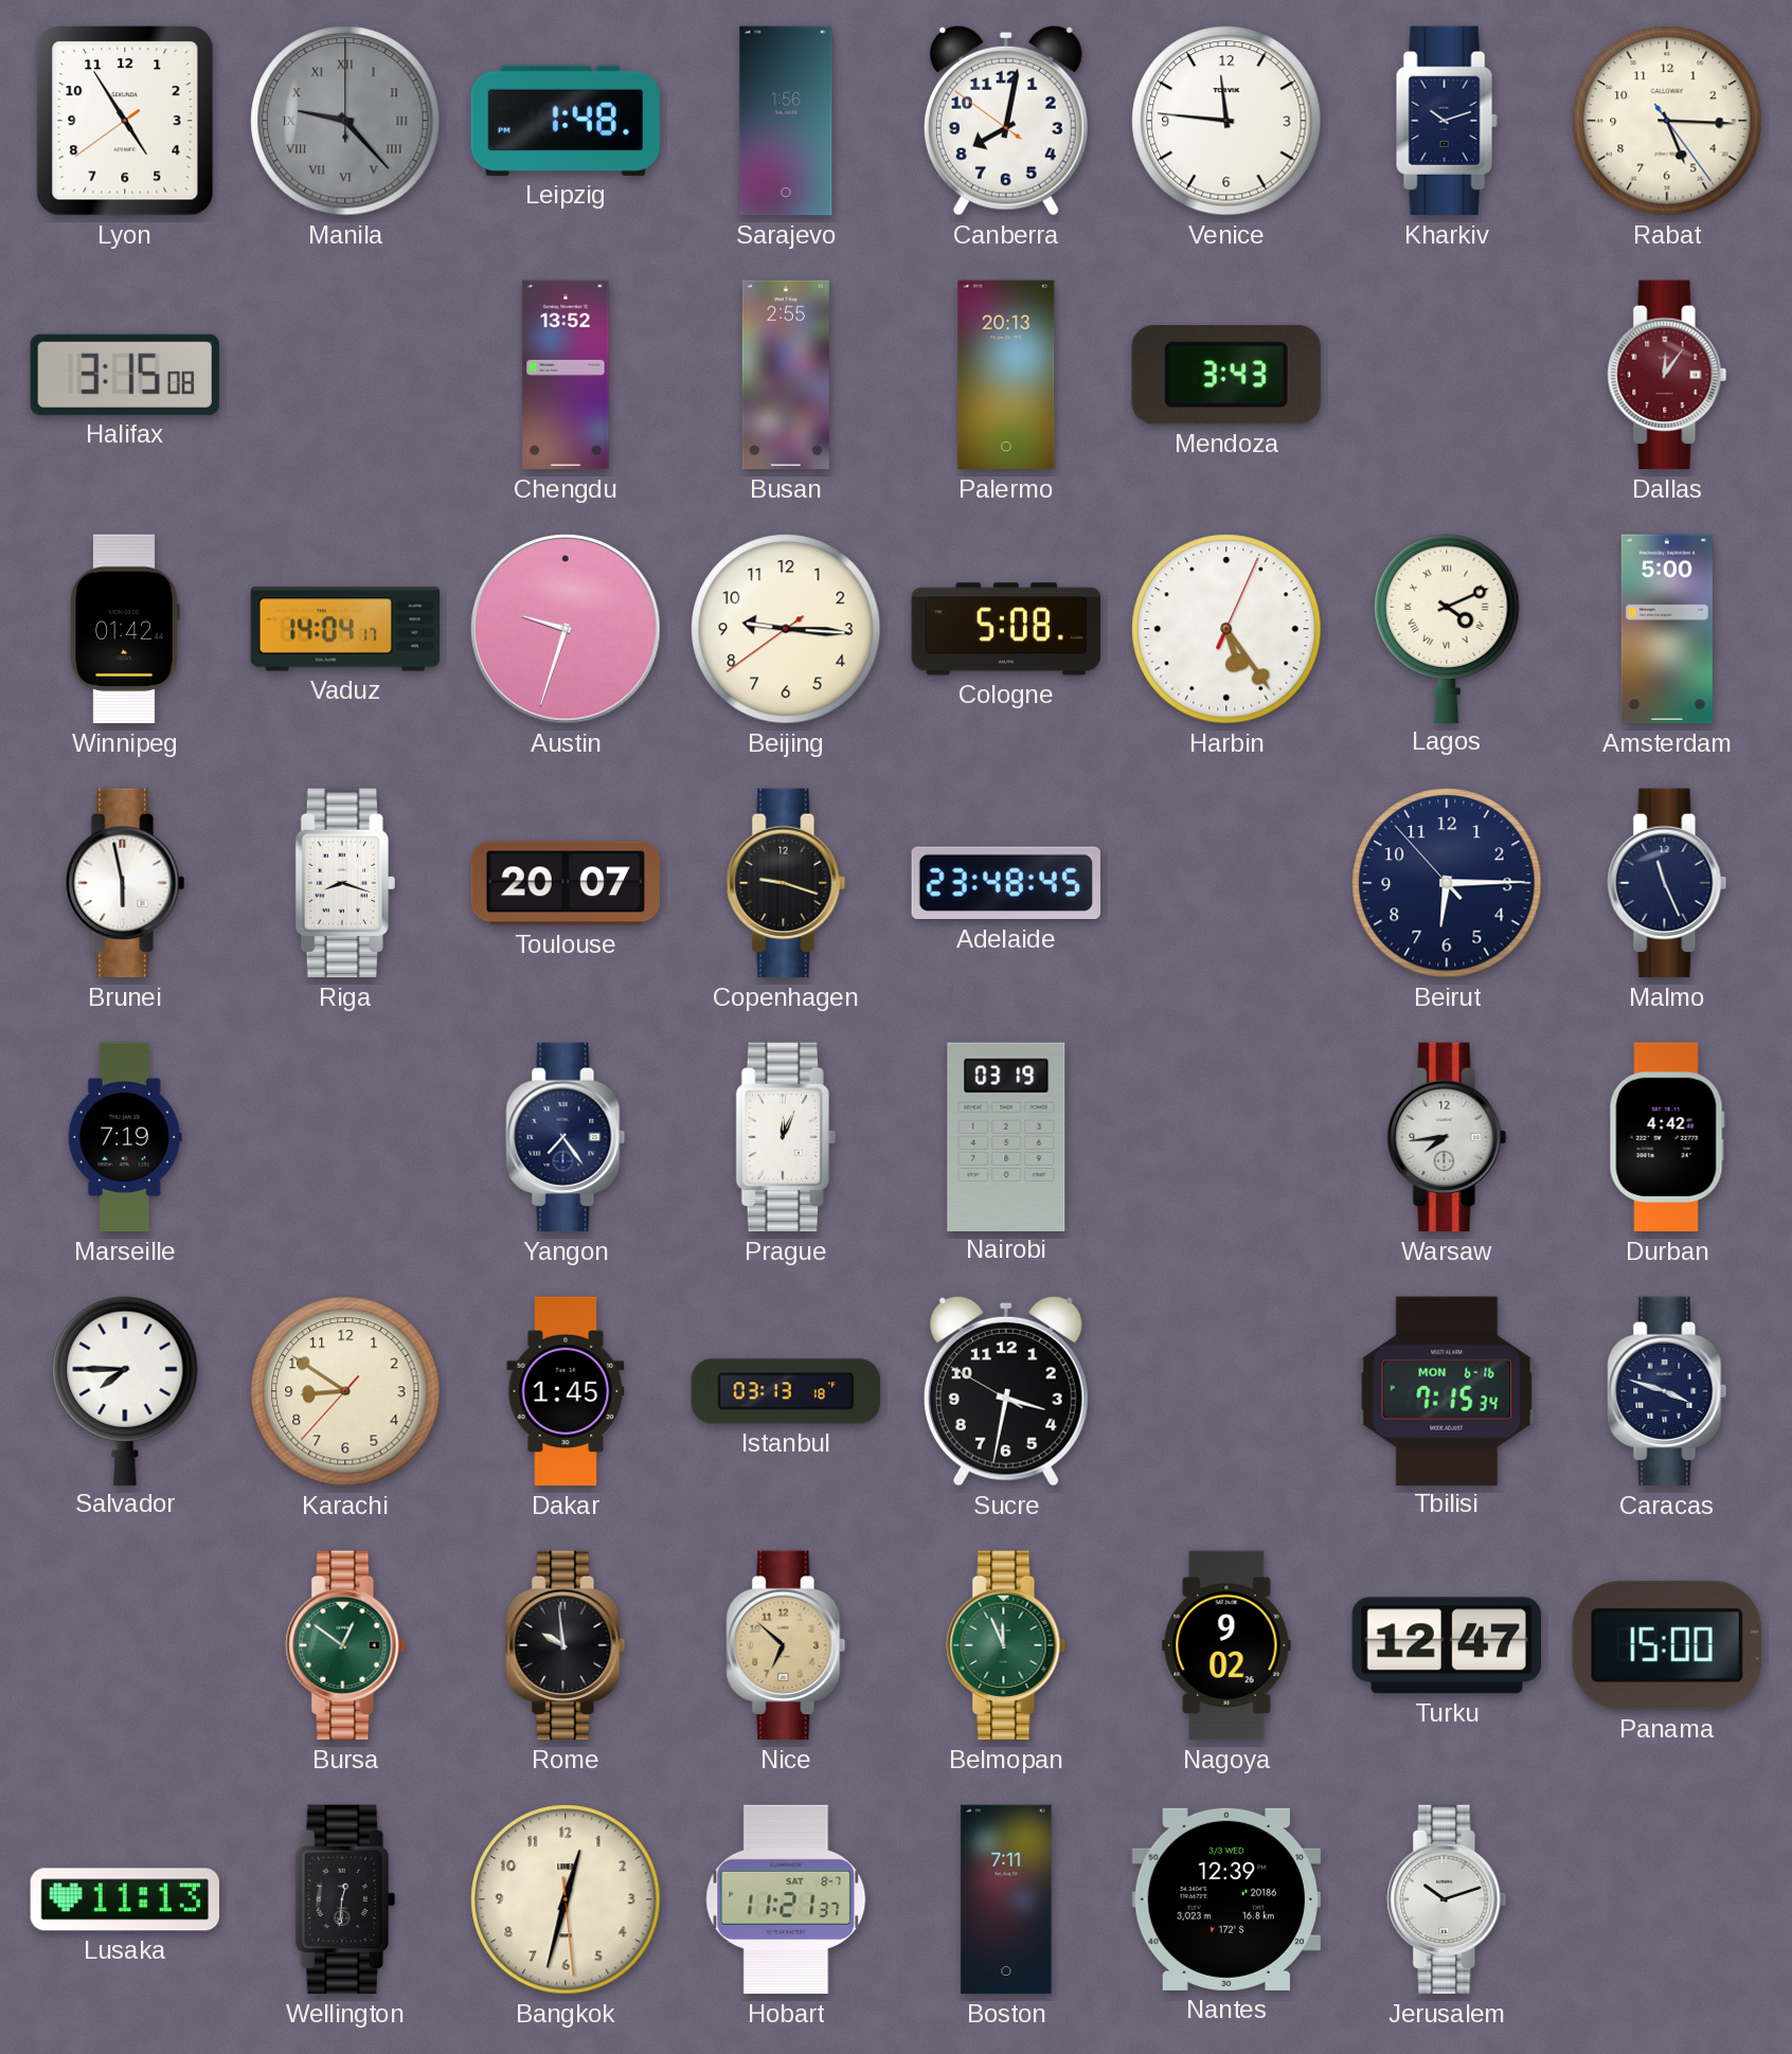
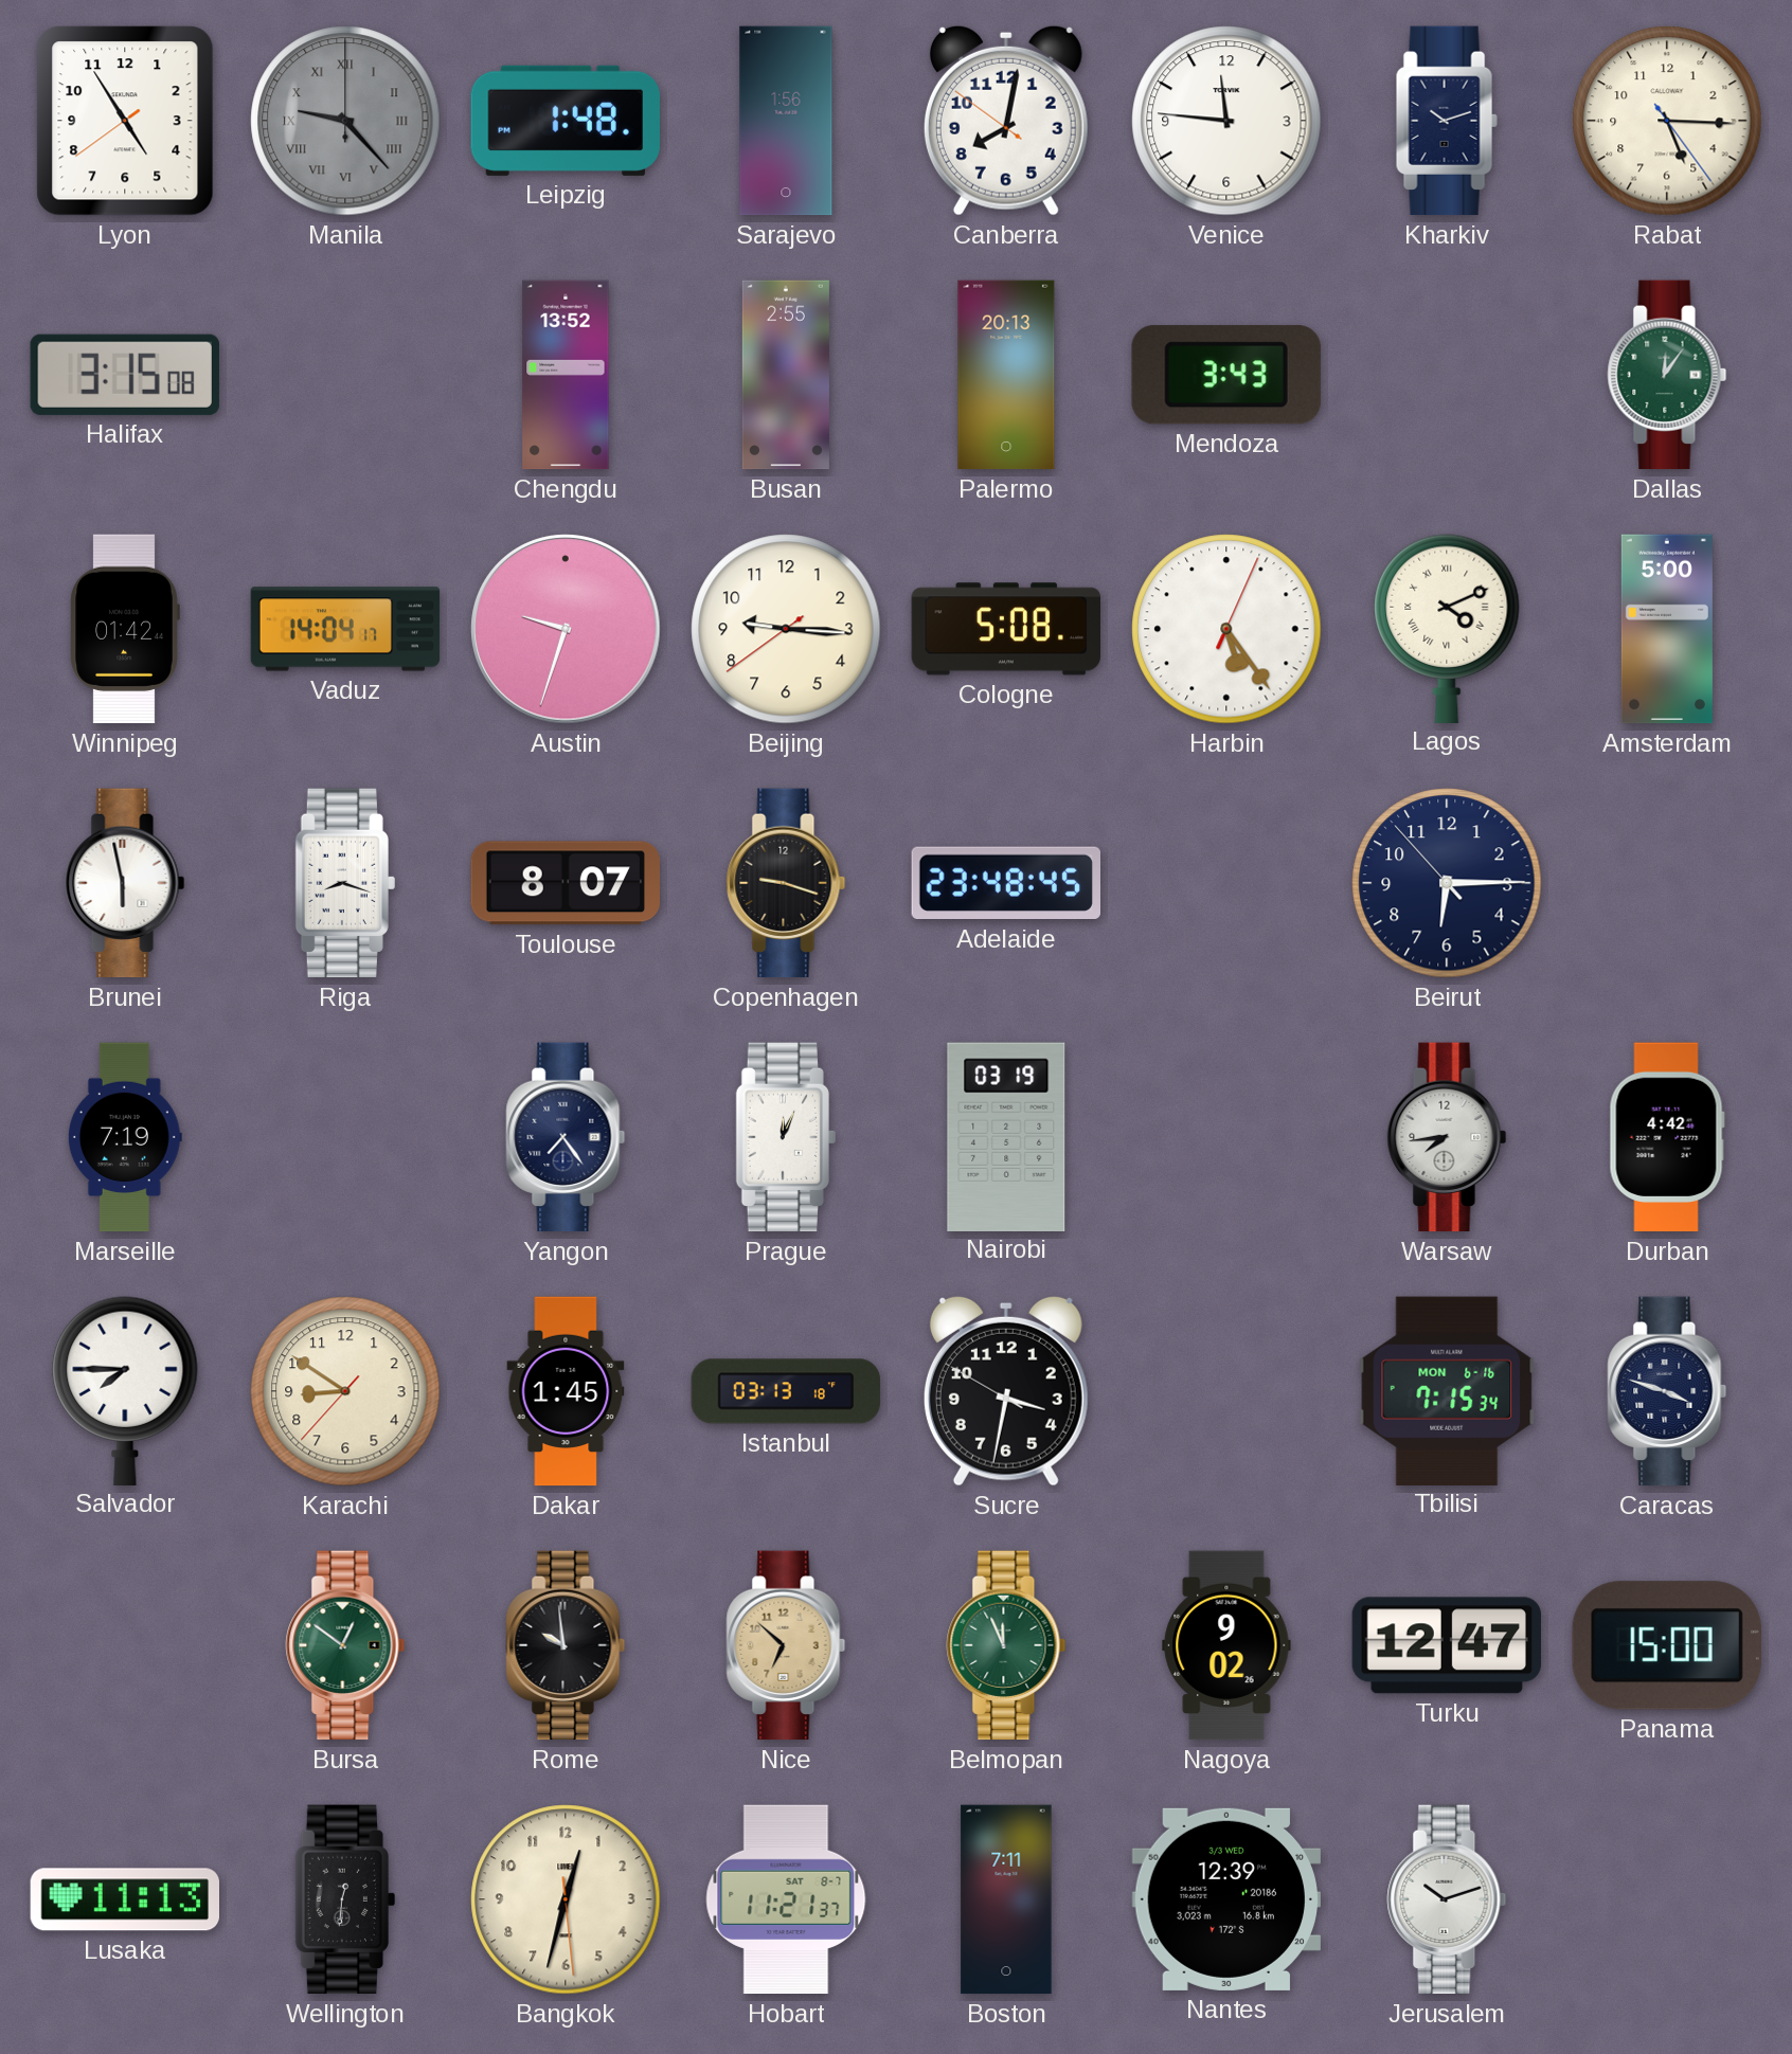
Dallas dial: burgundy -> green
Toulouse: 20:07 -> 8:07
Malmo: 11:26 -> none
